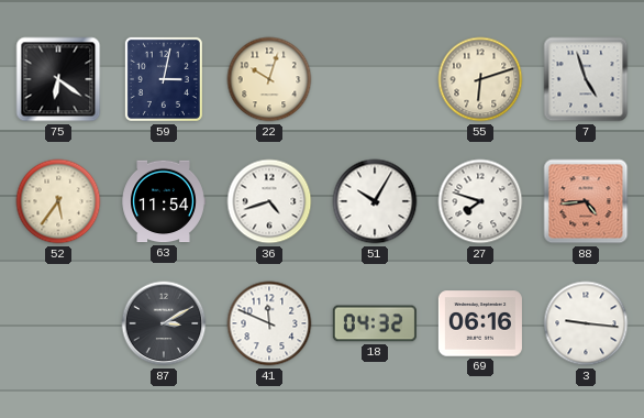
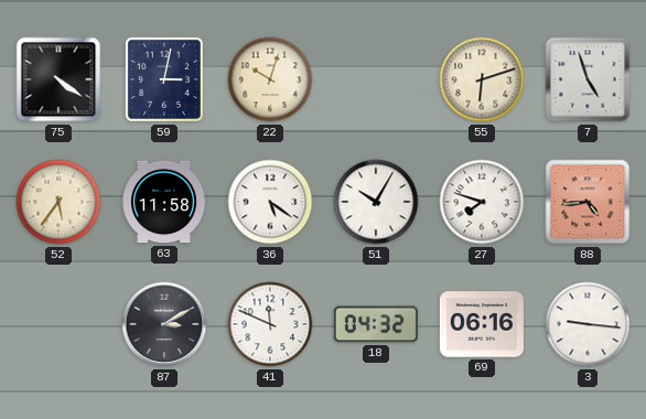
75: 6:21 -> 4:21
63: 11:54 -> 11:58
36: 4:42 -> 5:21
